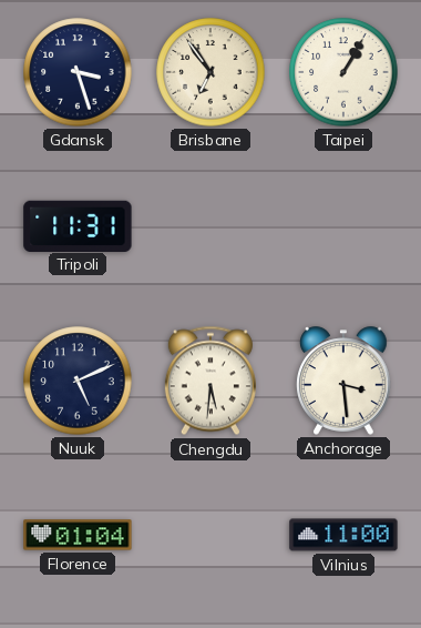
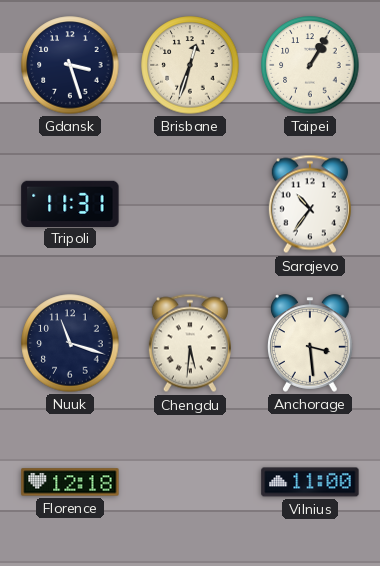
Brisbane: 6:54 -> 12:33
Sarajevo: none -> 10:36
Nuuk: 5:11 -> 11:18
Florence: 01:04 -> 12:18
